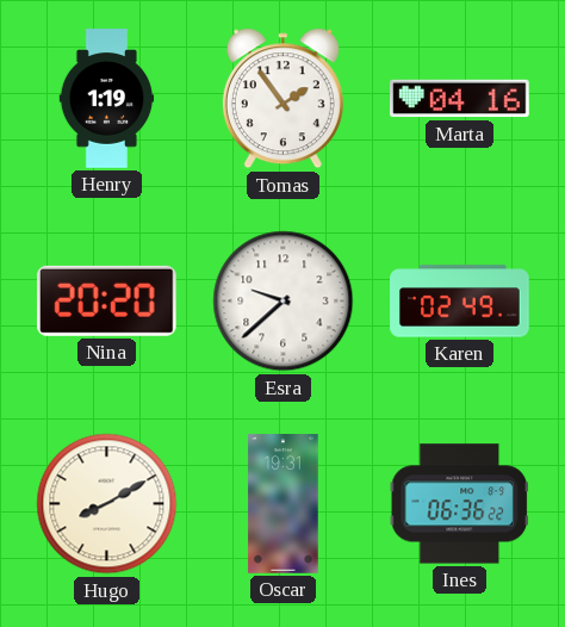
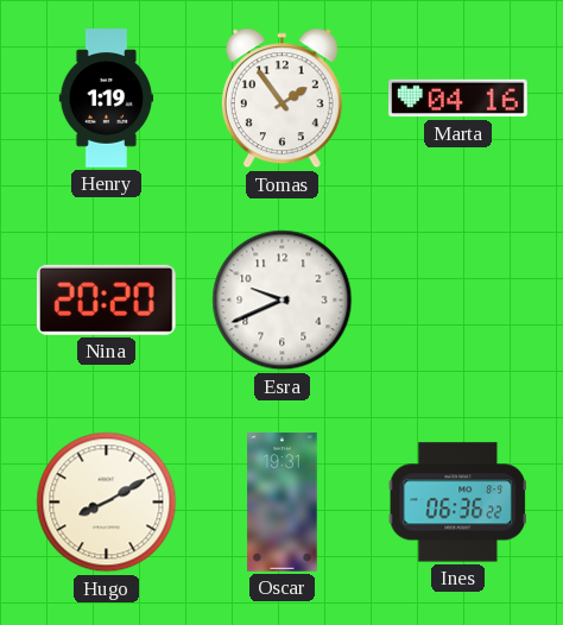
Esra: 9:38 -> 9:41
Karen: 02:49 -> none
